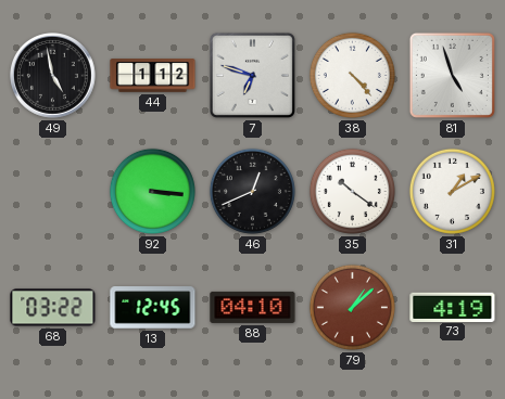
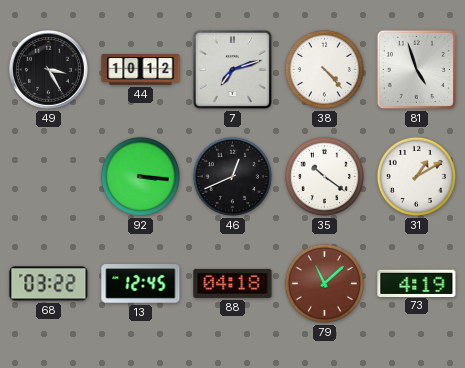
49: 4:58 -> 3:25
44: 1:12 -> 10:12
7: 6:48 -> 7:12
88: 04:10 -> 04:18
79: 1:08 -> 11:08
